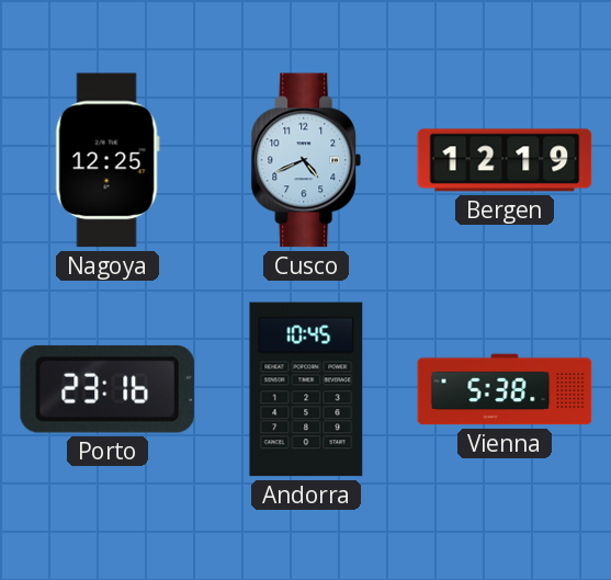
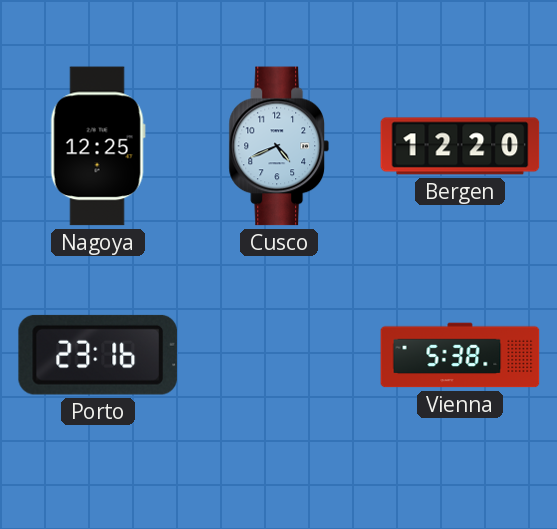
Bergen: 12:19 -> 12:20
Andorra: 10:45 -> none
